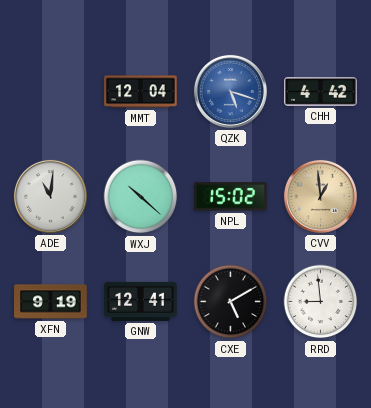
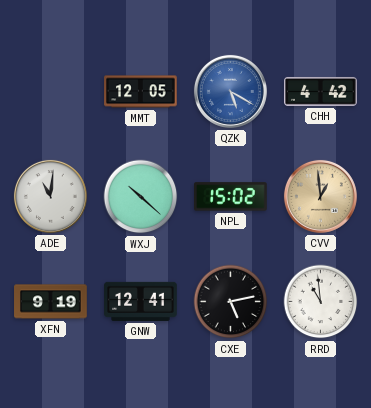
MMT: 12:04 -> 12:05
QZK: 5:18 -> 5:20
CXE: 5:10 -> 5:13
RRD: 8:59 -> 10:59
